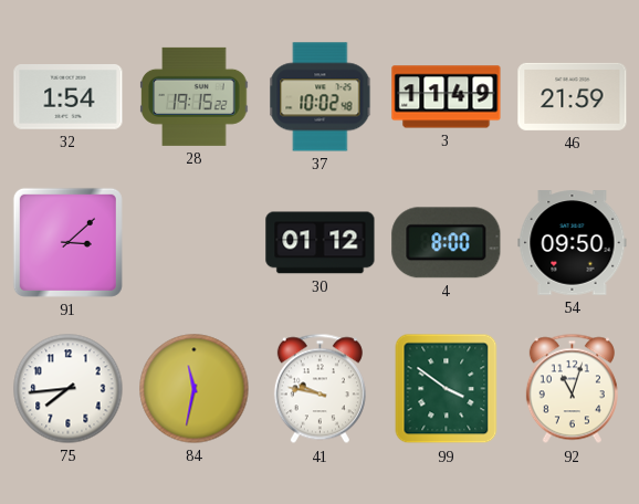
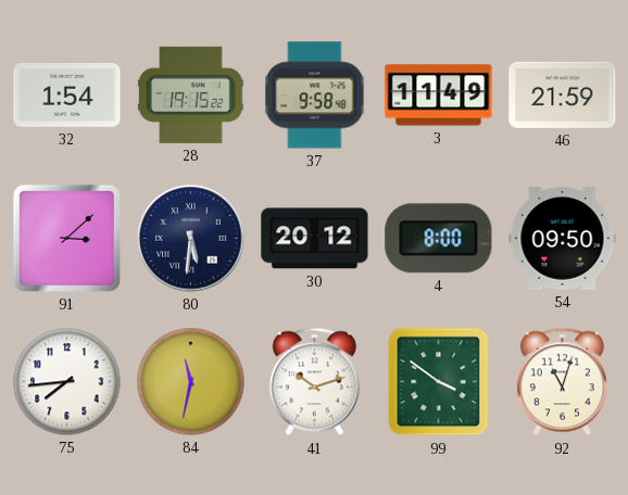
37: 10:02 -> 9:58
80: none -> 5:31
30: 01:12 -> 20:12
41: 9:47 -> 10:12
